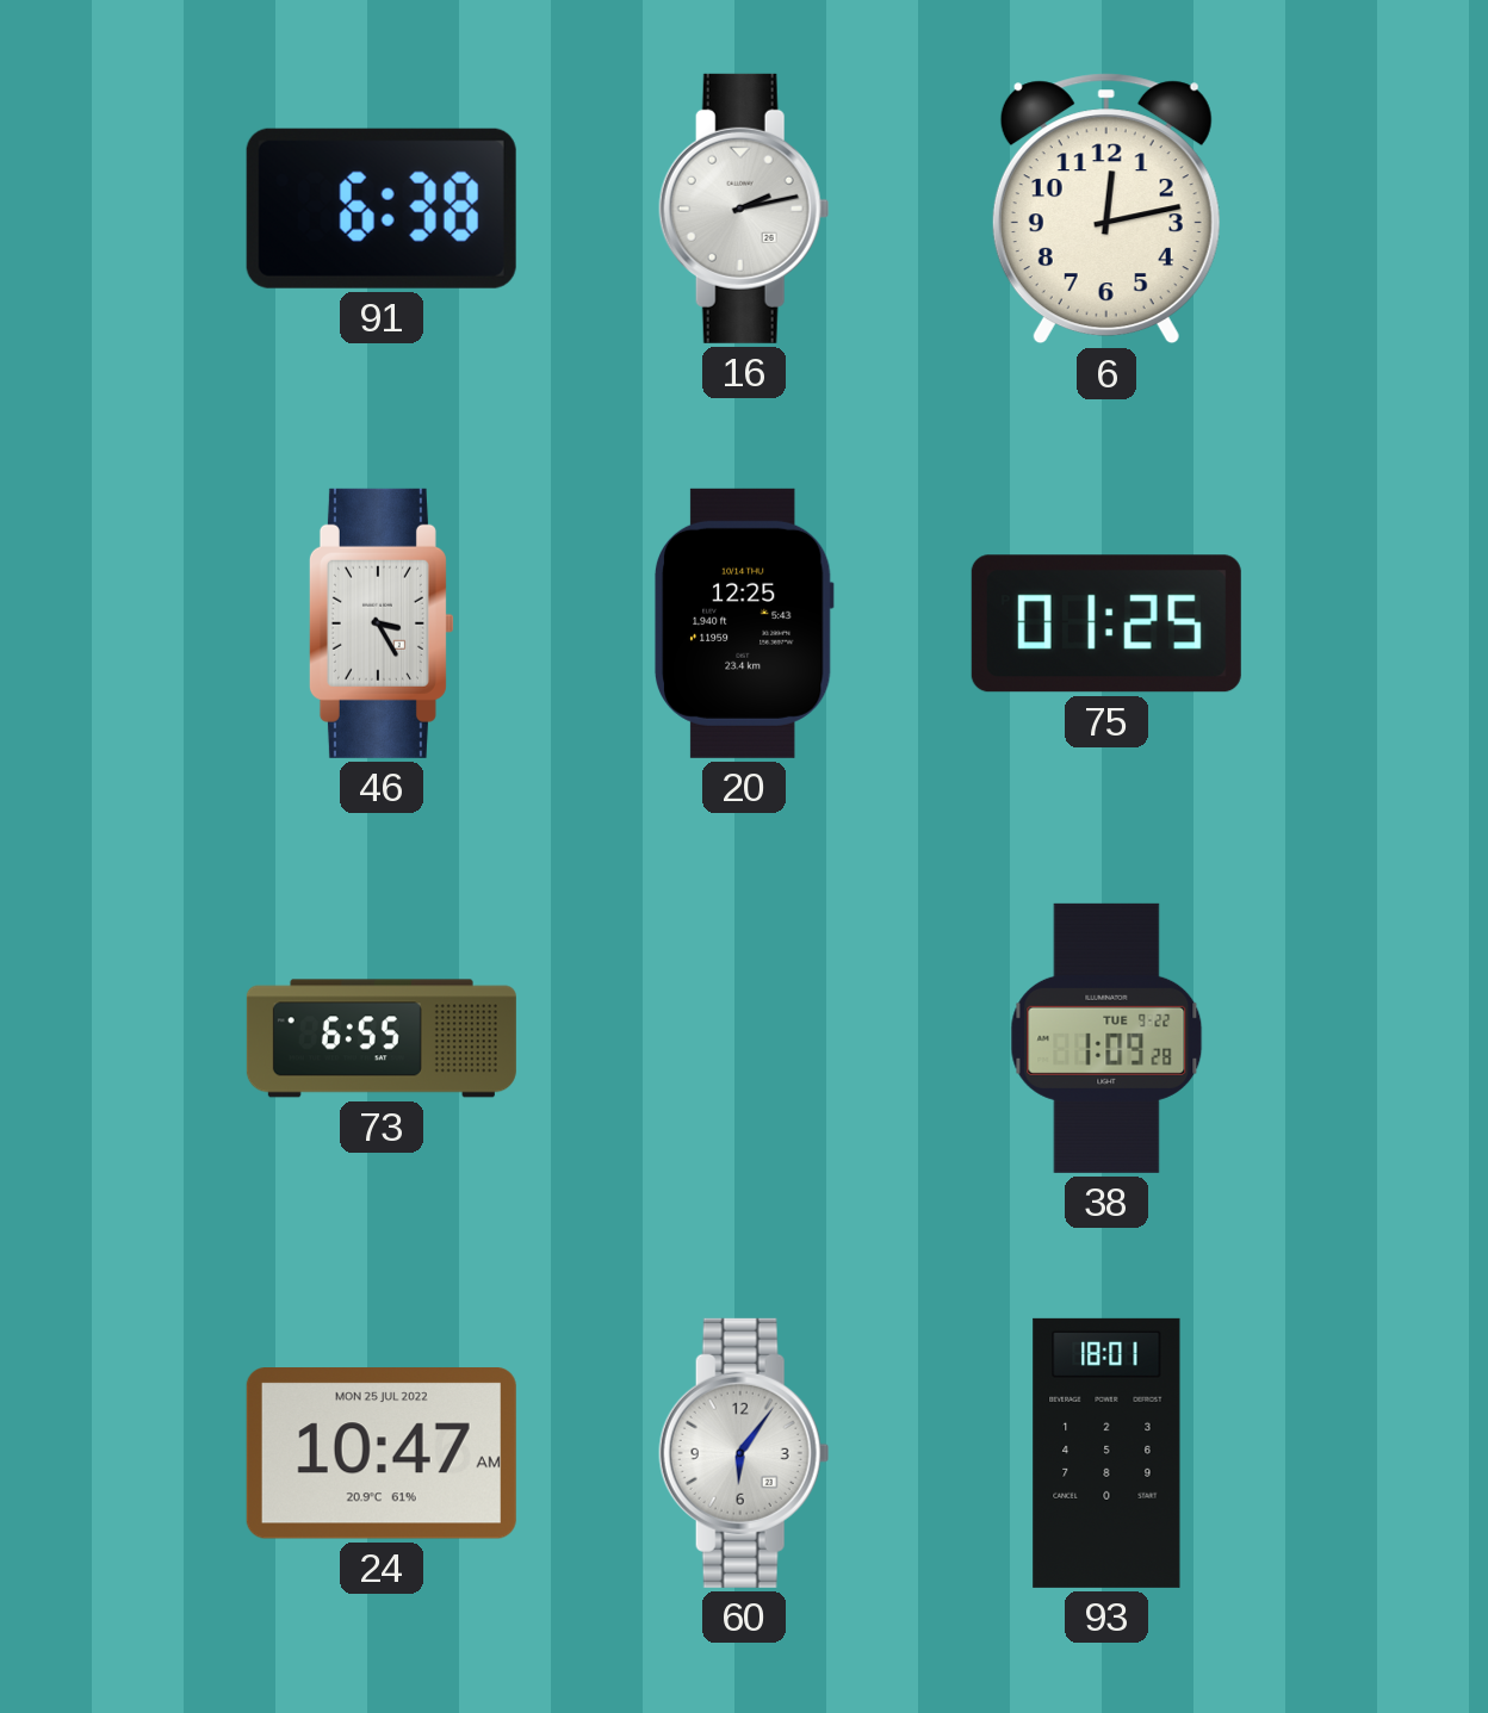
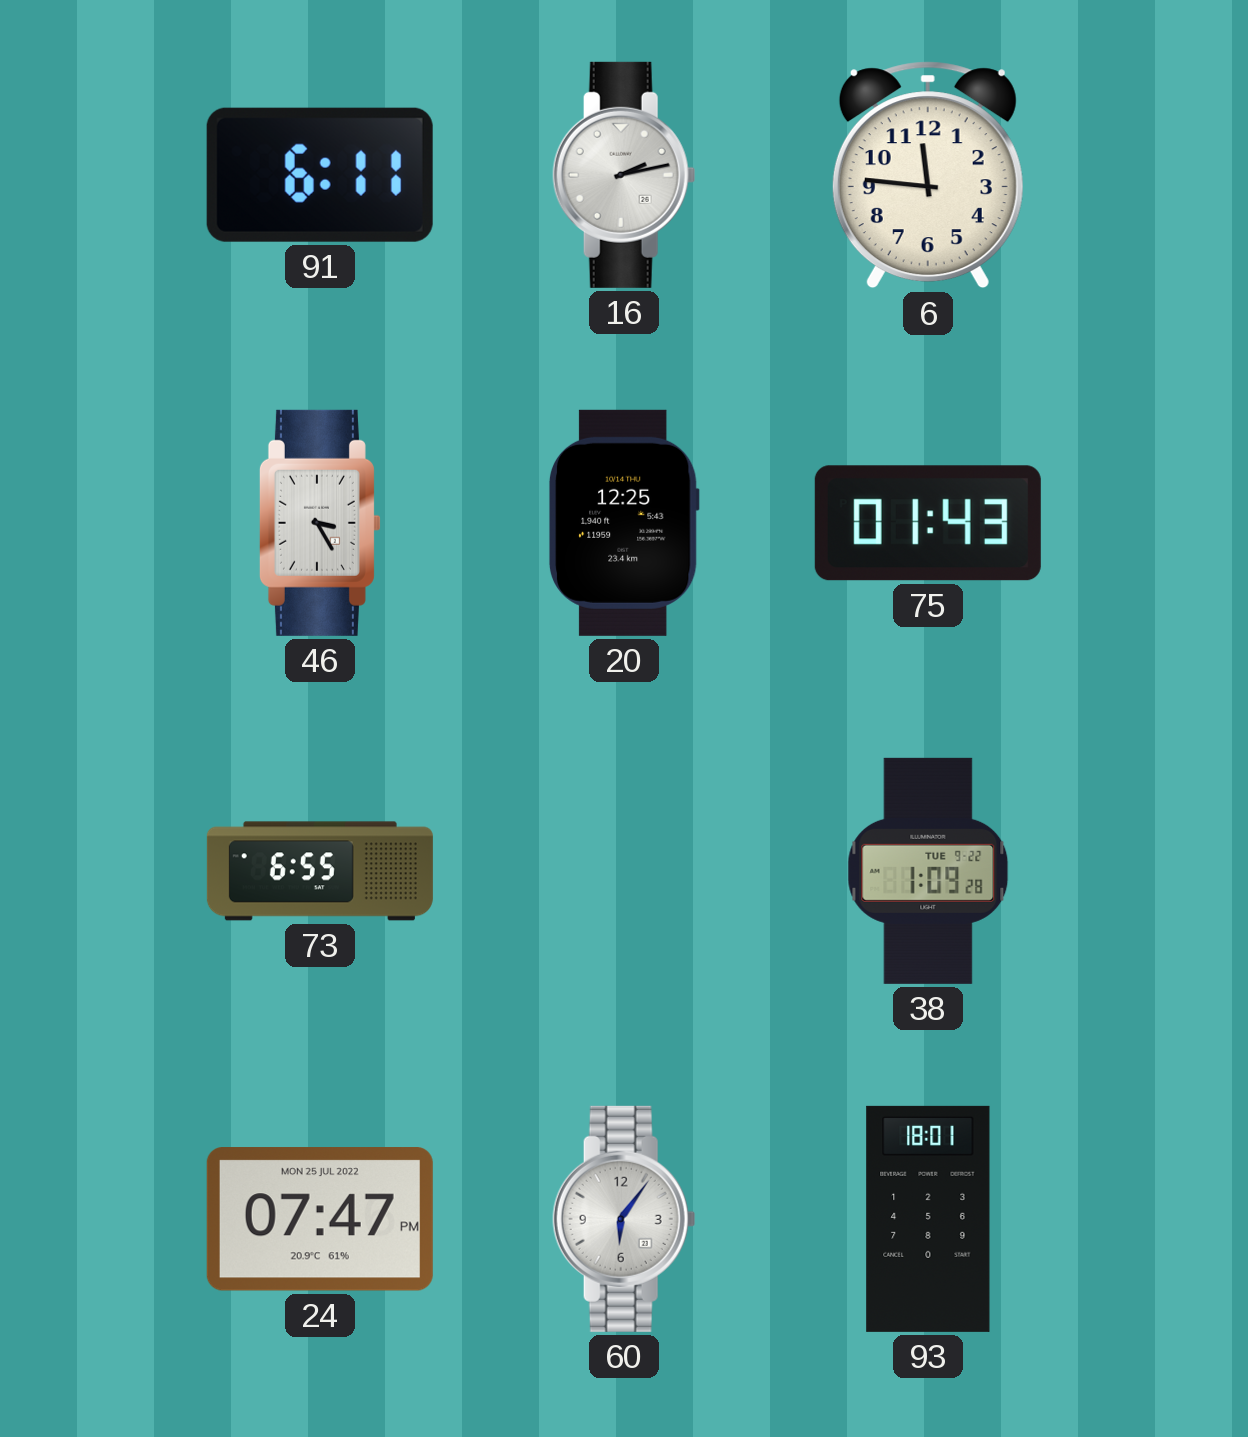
91: 6:38 -> 6:11
6: 12:13 -> 11:46
75: 01:25 -> 01:43
24: 10:47 -> 07:47
